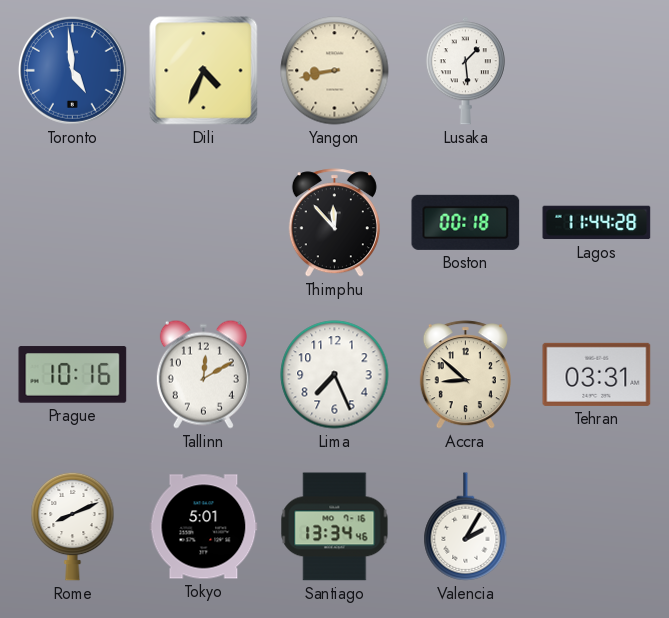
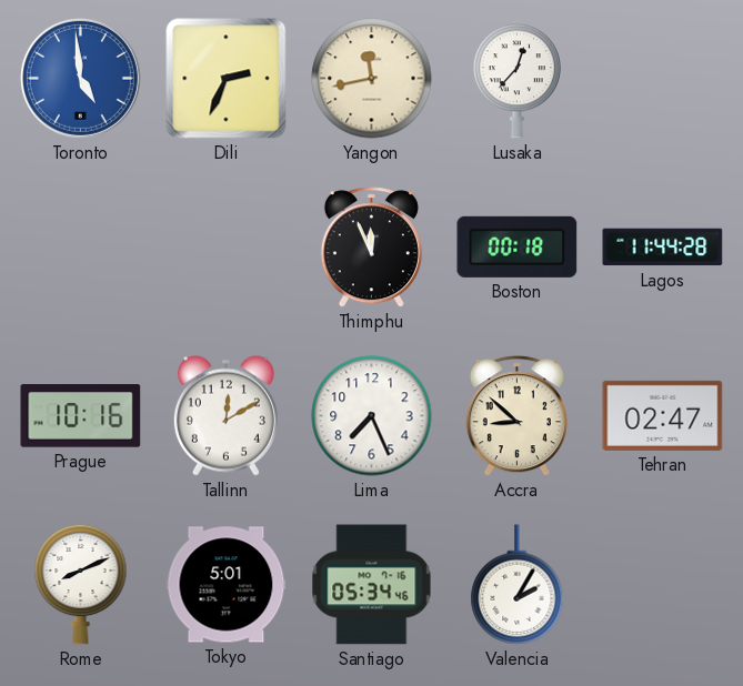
Dili: 4:34 -> 2:34
Yangon: 8:43 -> 11:43
Lusaka: 1:29 -> 12:37
Thimphu: 11:53 -> 11:56
Tehran: 03:31 -> 02:47
Santiago: 13:34 -> 05:34
